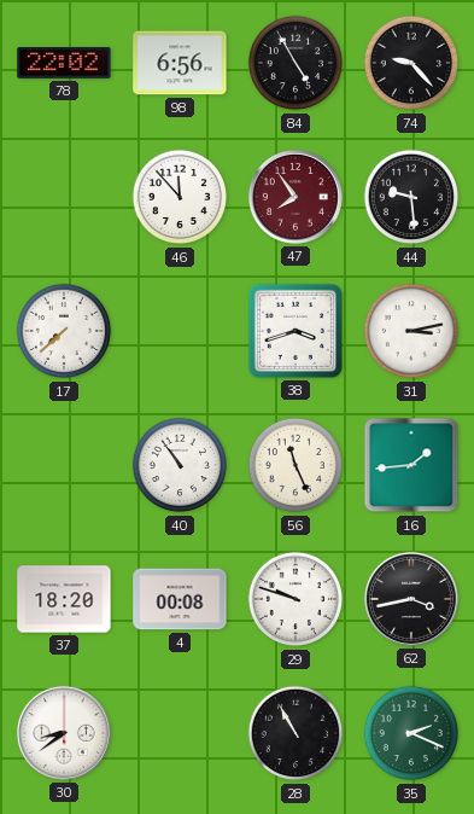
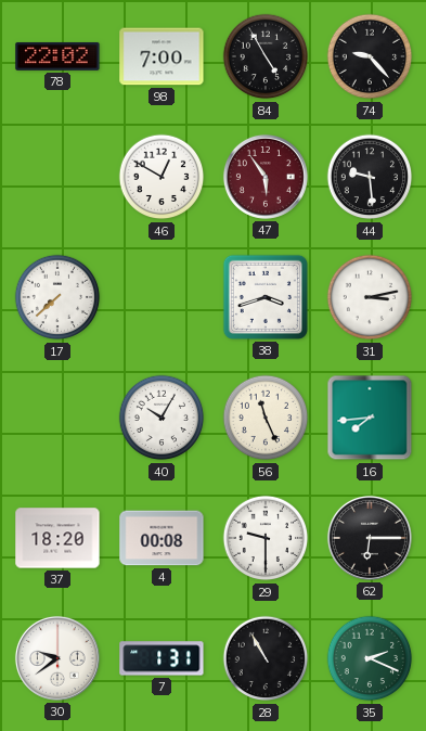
98: 6:56 -> 7:00
46: 11:53 -> 12:50
47: 7:54 -> 5:54
40: 10:54 -> 10:05
16: 1:44 -> 7:44
29: 9:48 -> 9:30
62: 3:43 -> 6:15
30: 8:39 -> 9:39
7: none -> 1:31
